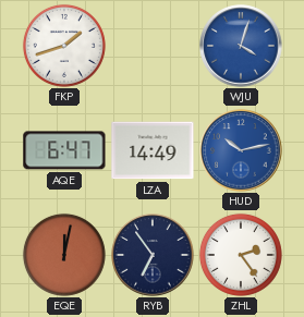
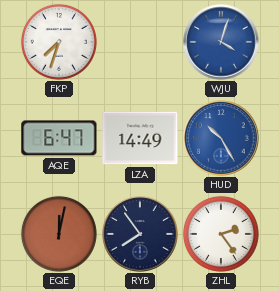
FKP: 1:42 -> 7:33
HUD: 10:13 -> 10:25
RYB: 6:54 -> 7:54
